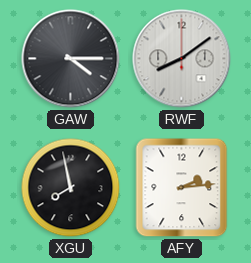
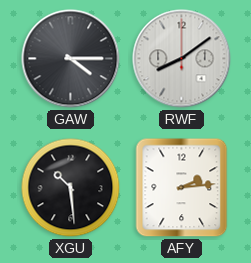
XGU: 7:58 -> 10:29
